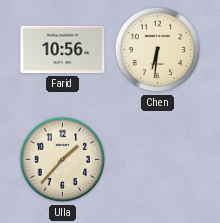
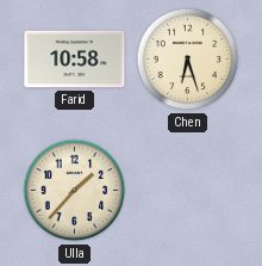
Farid: 10:56 -> 10:58
Chen: 6:31 -> 6:27
